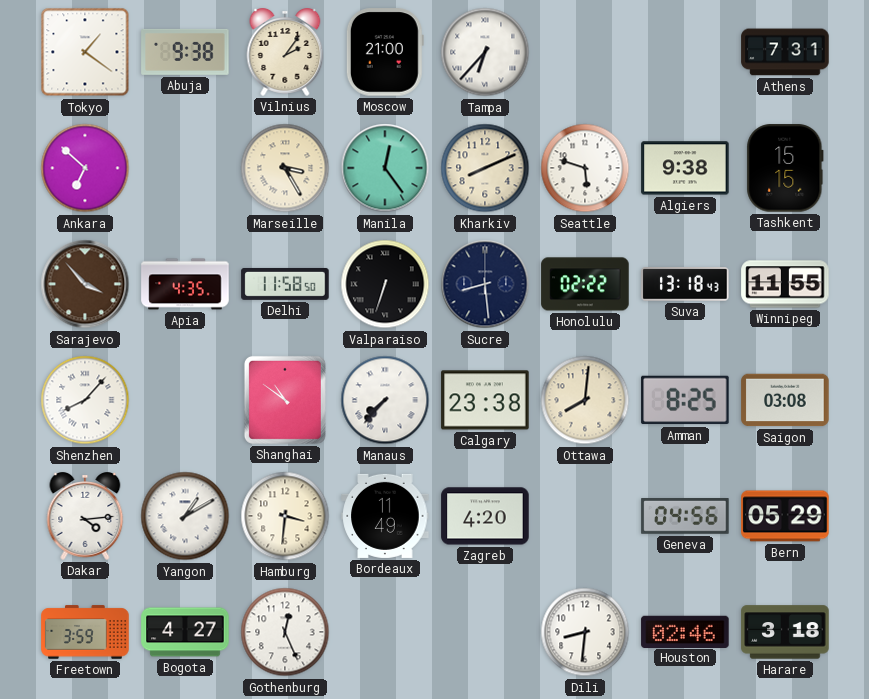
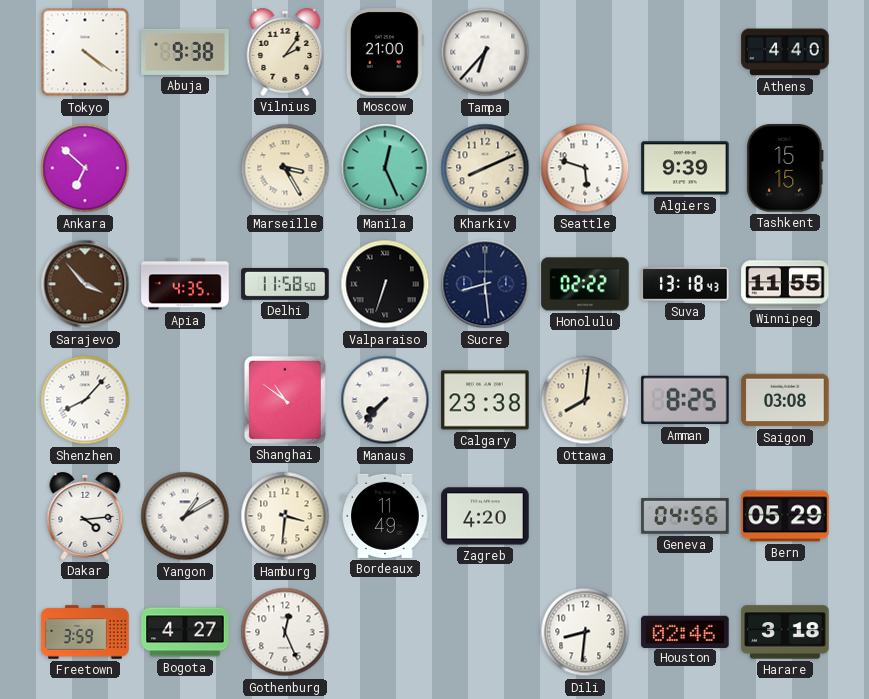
Tokyo: 1:21 -> 4:21
Athens: 7:31 -> 4:40
Manila: 12:24 -> 12:26
Algiers: 9:38 -> 9:39
